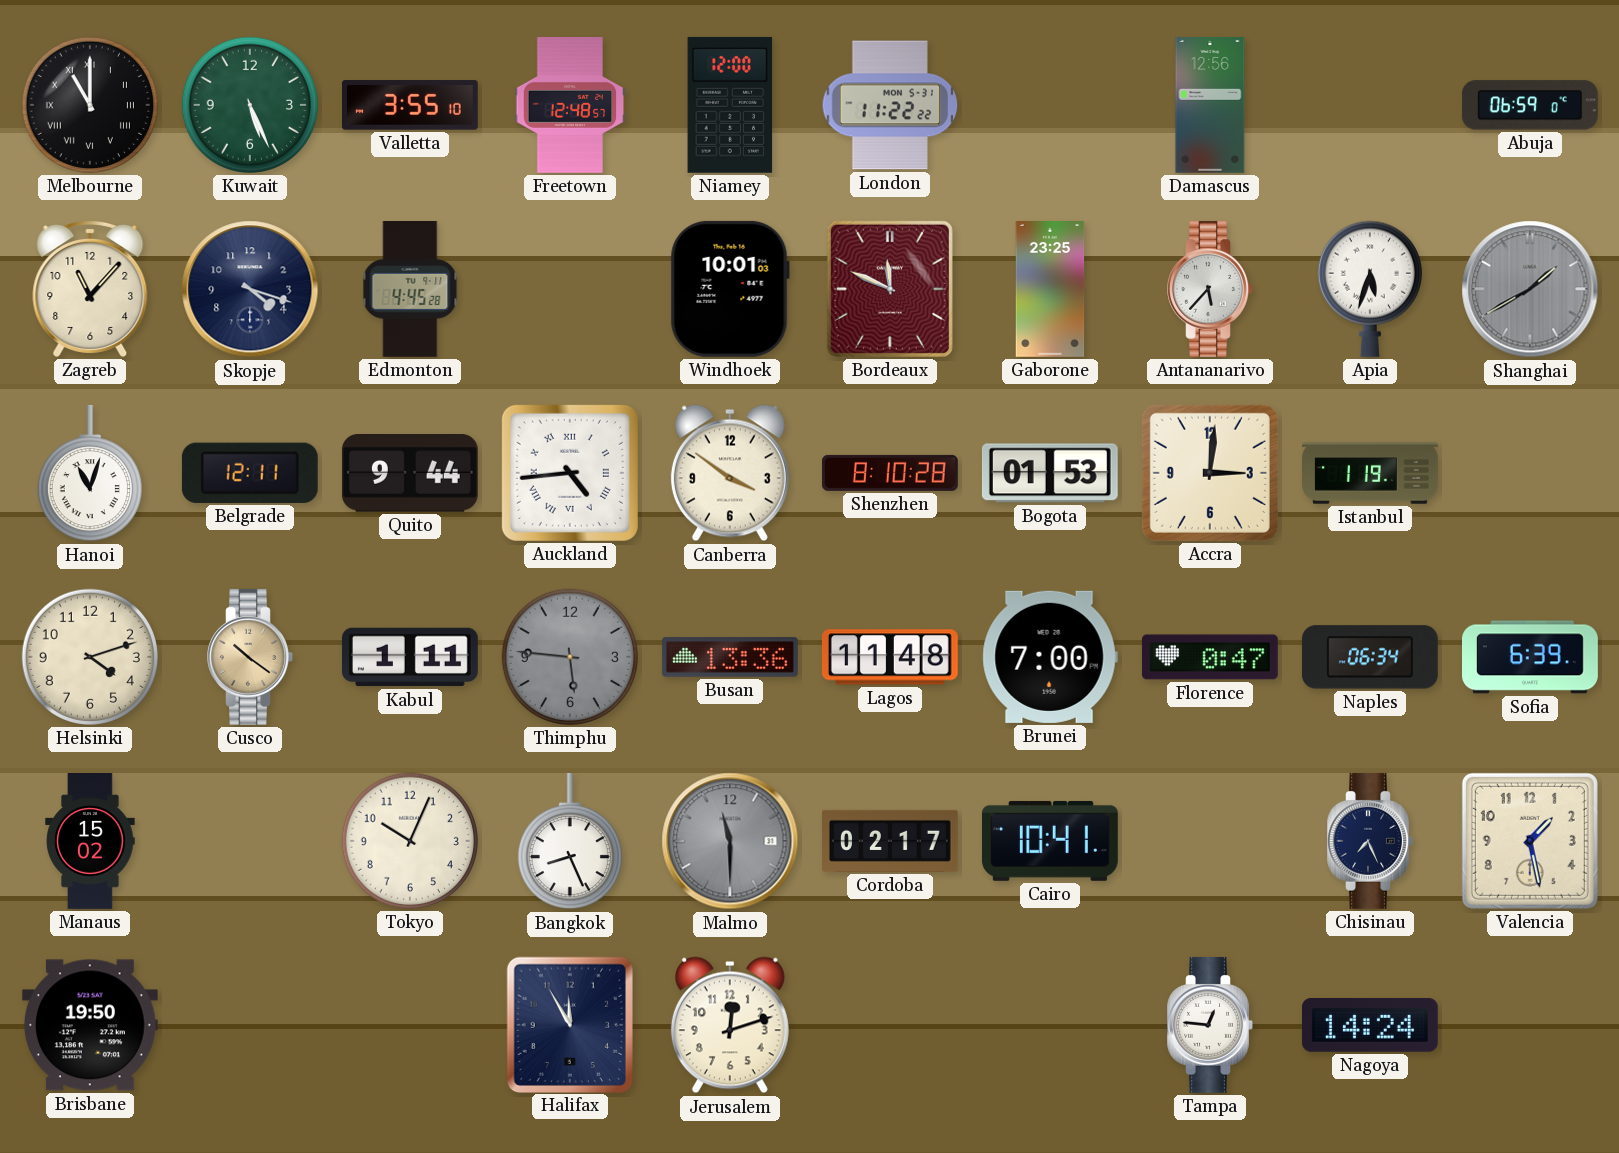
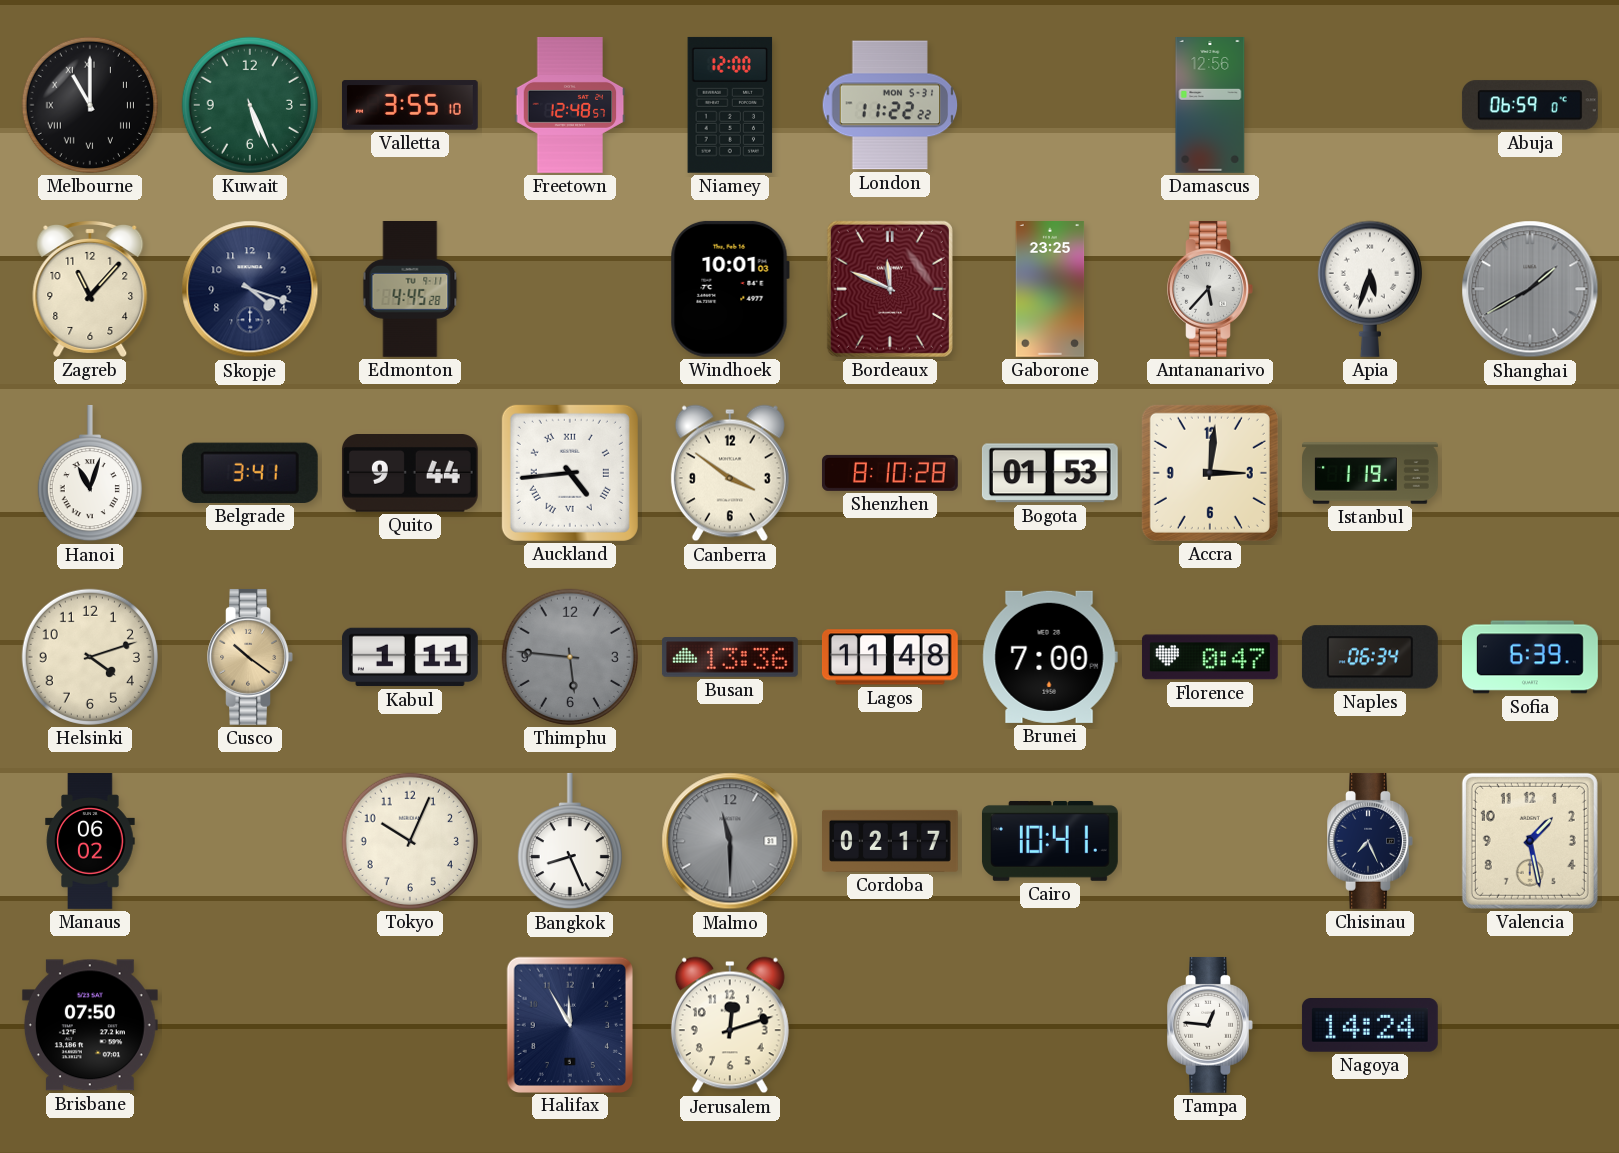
Belgrade: 12:11 -> 3:41
Manaus: 15:02 -> 06:02
Brisbane: 19:50 -> 07:50
